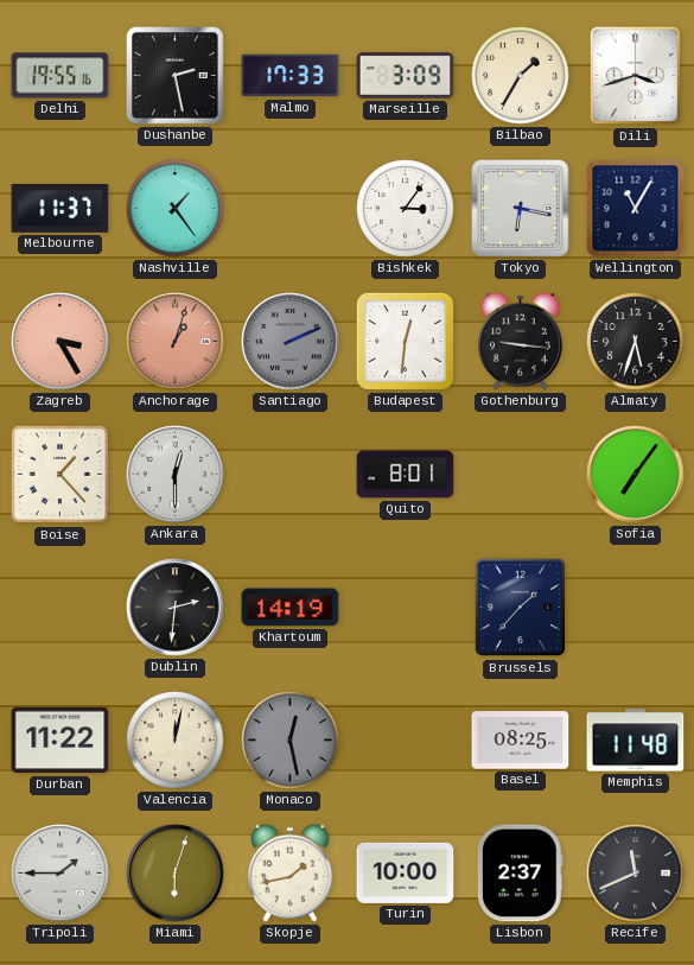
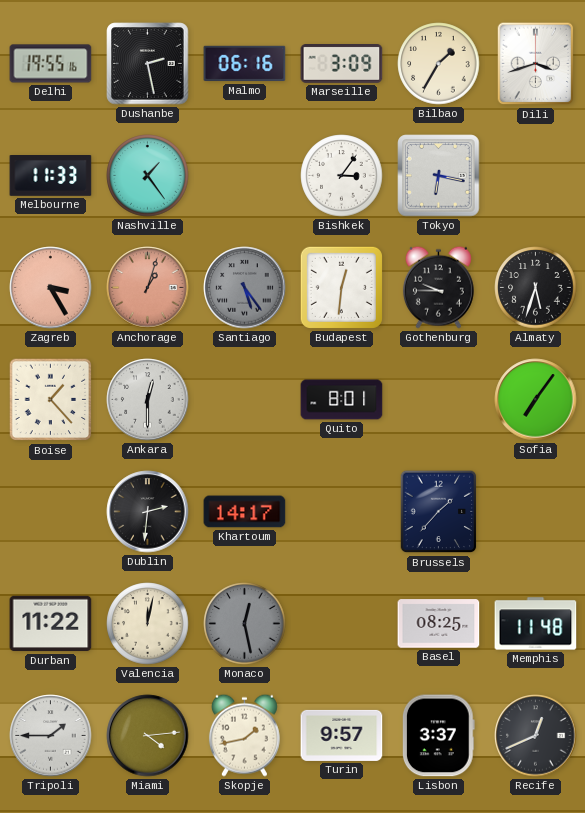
Malmo: 17:33 -> 06:16
Melbourne: 11:37 -> 11:33
Wellington: 11:05 -> none
Santiago: 2:11 -> 5:24
Gothenburg: 9:16 -> 9:45
Khartoum: 14:19 -> 14:17
Miami: 6:03 -> 4:14
Turin: 10:00 -> 9:57
Lisbon: 2:37 -> 3:37
Recife: 11:41 -> 12:41
